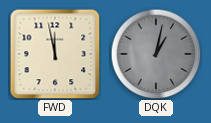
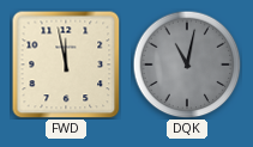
DQK: 1:02 -> 11:02
